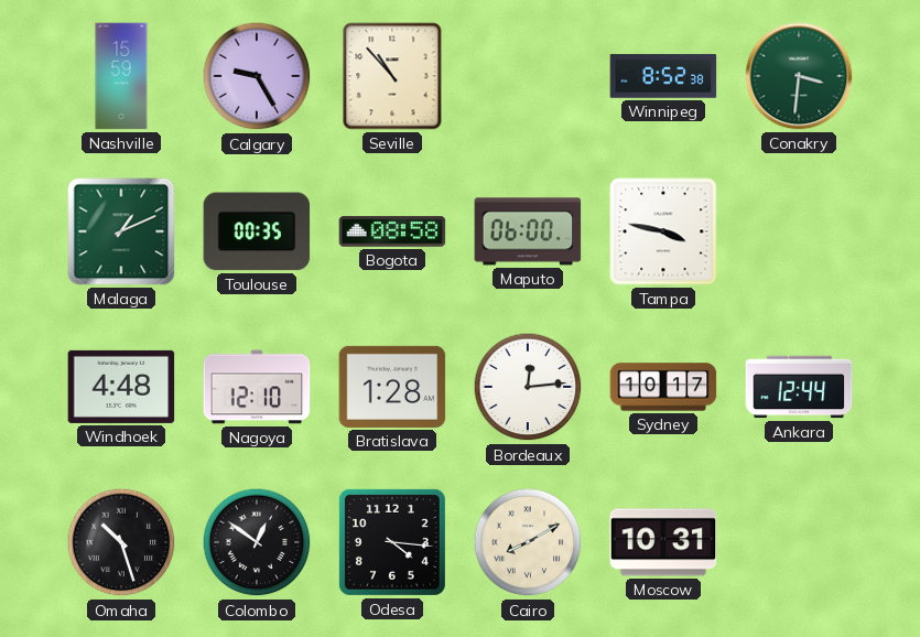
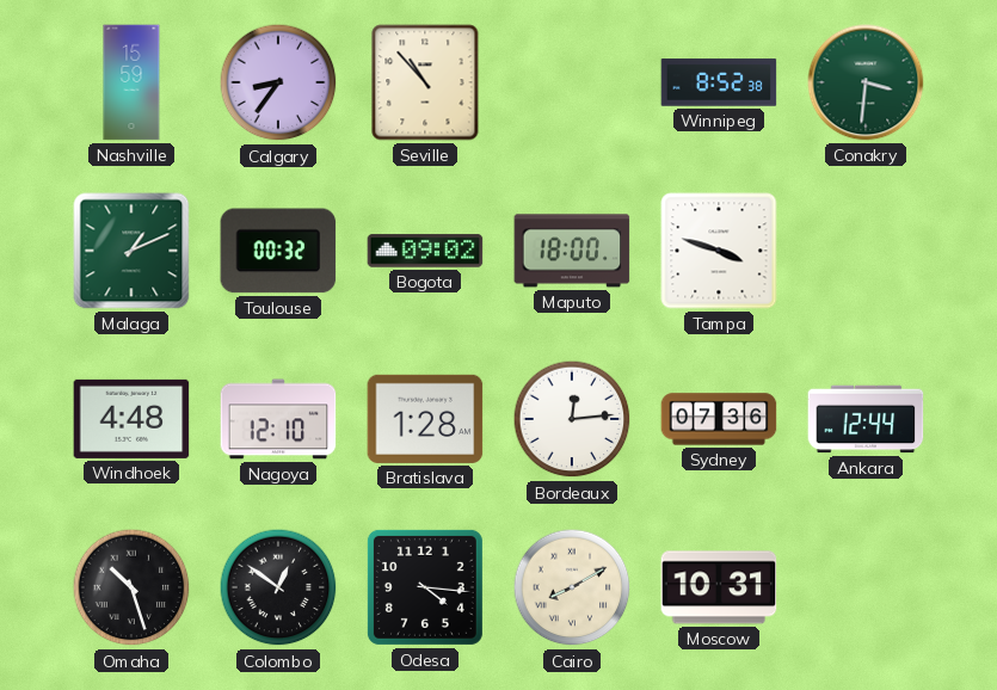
Calgary: 9:25 -> 8:36
Toulouse: 00:35 -> 00:32
Bogota: 08:58 -> 09:02
Maputo: 06:00 -> 18:00
Tampa: 3:47 -> 3:48
Sydney: 10:17 -> 07:36
